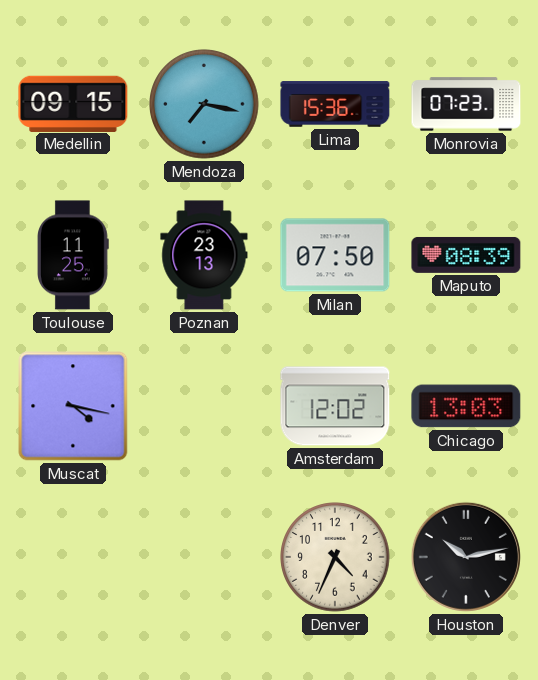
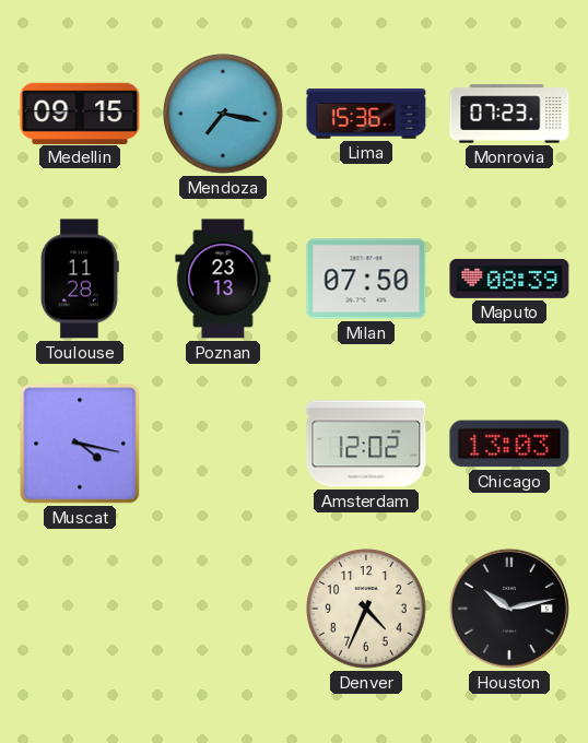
Toulouse: 11:25 -> 11:28
